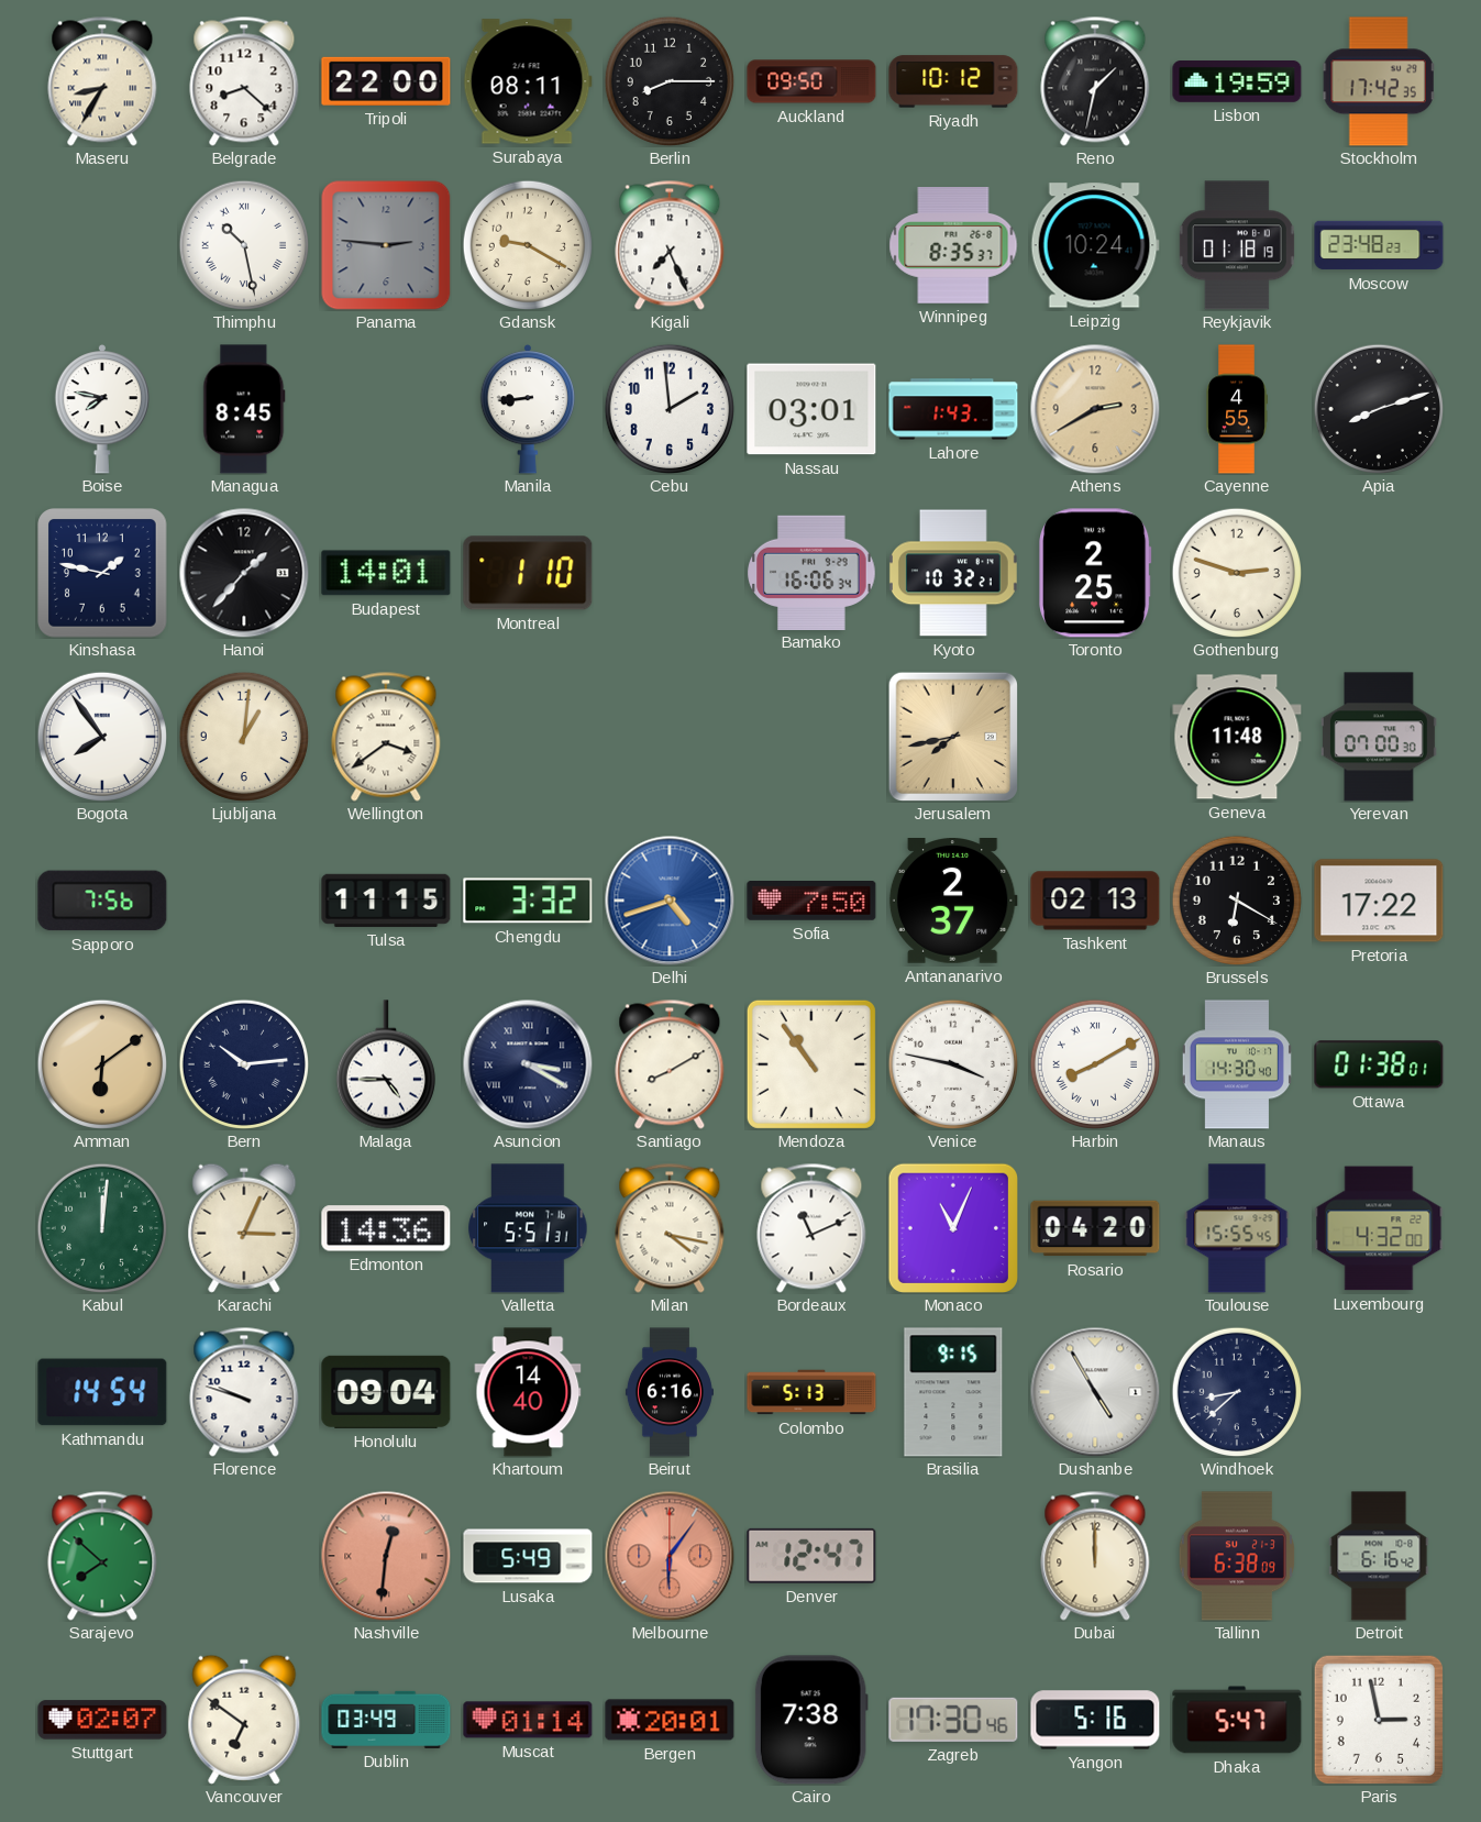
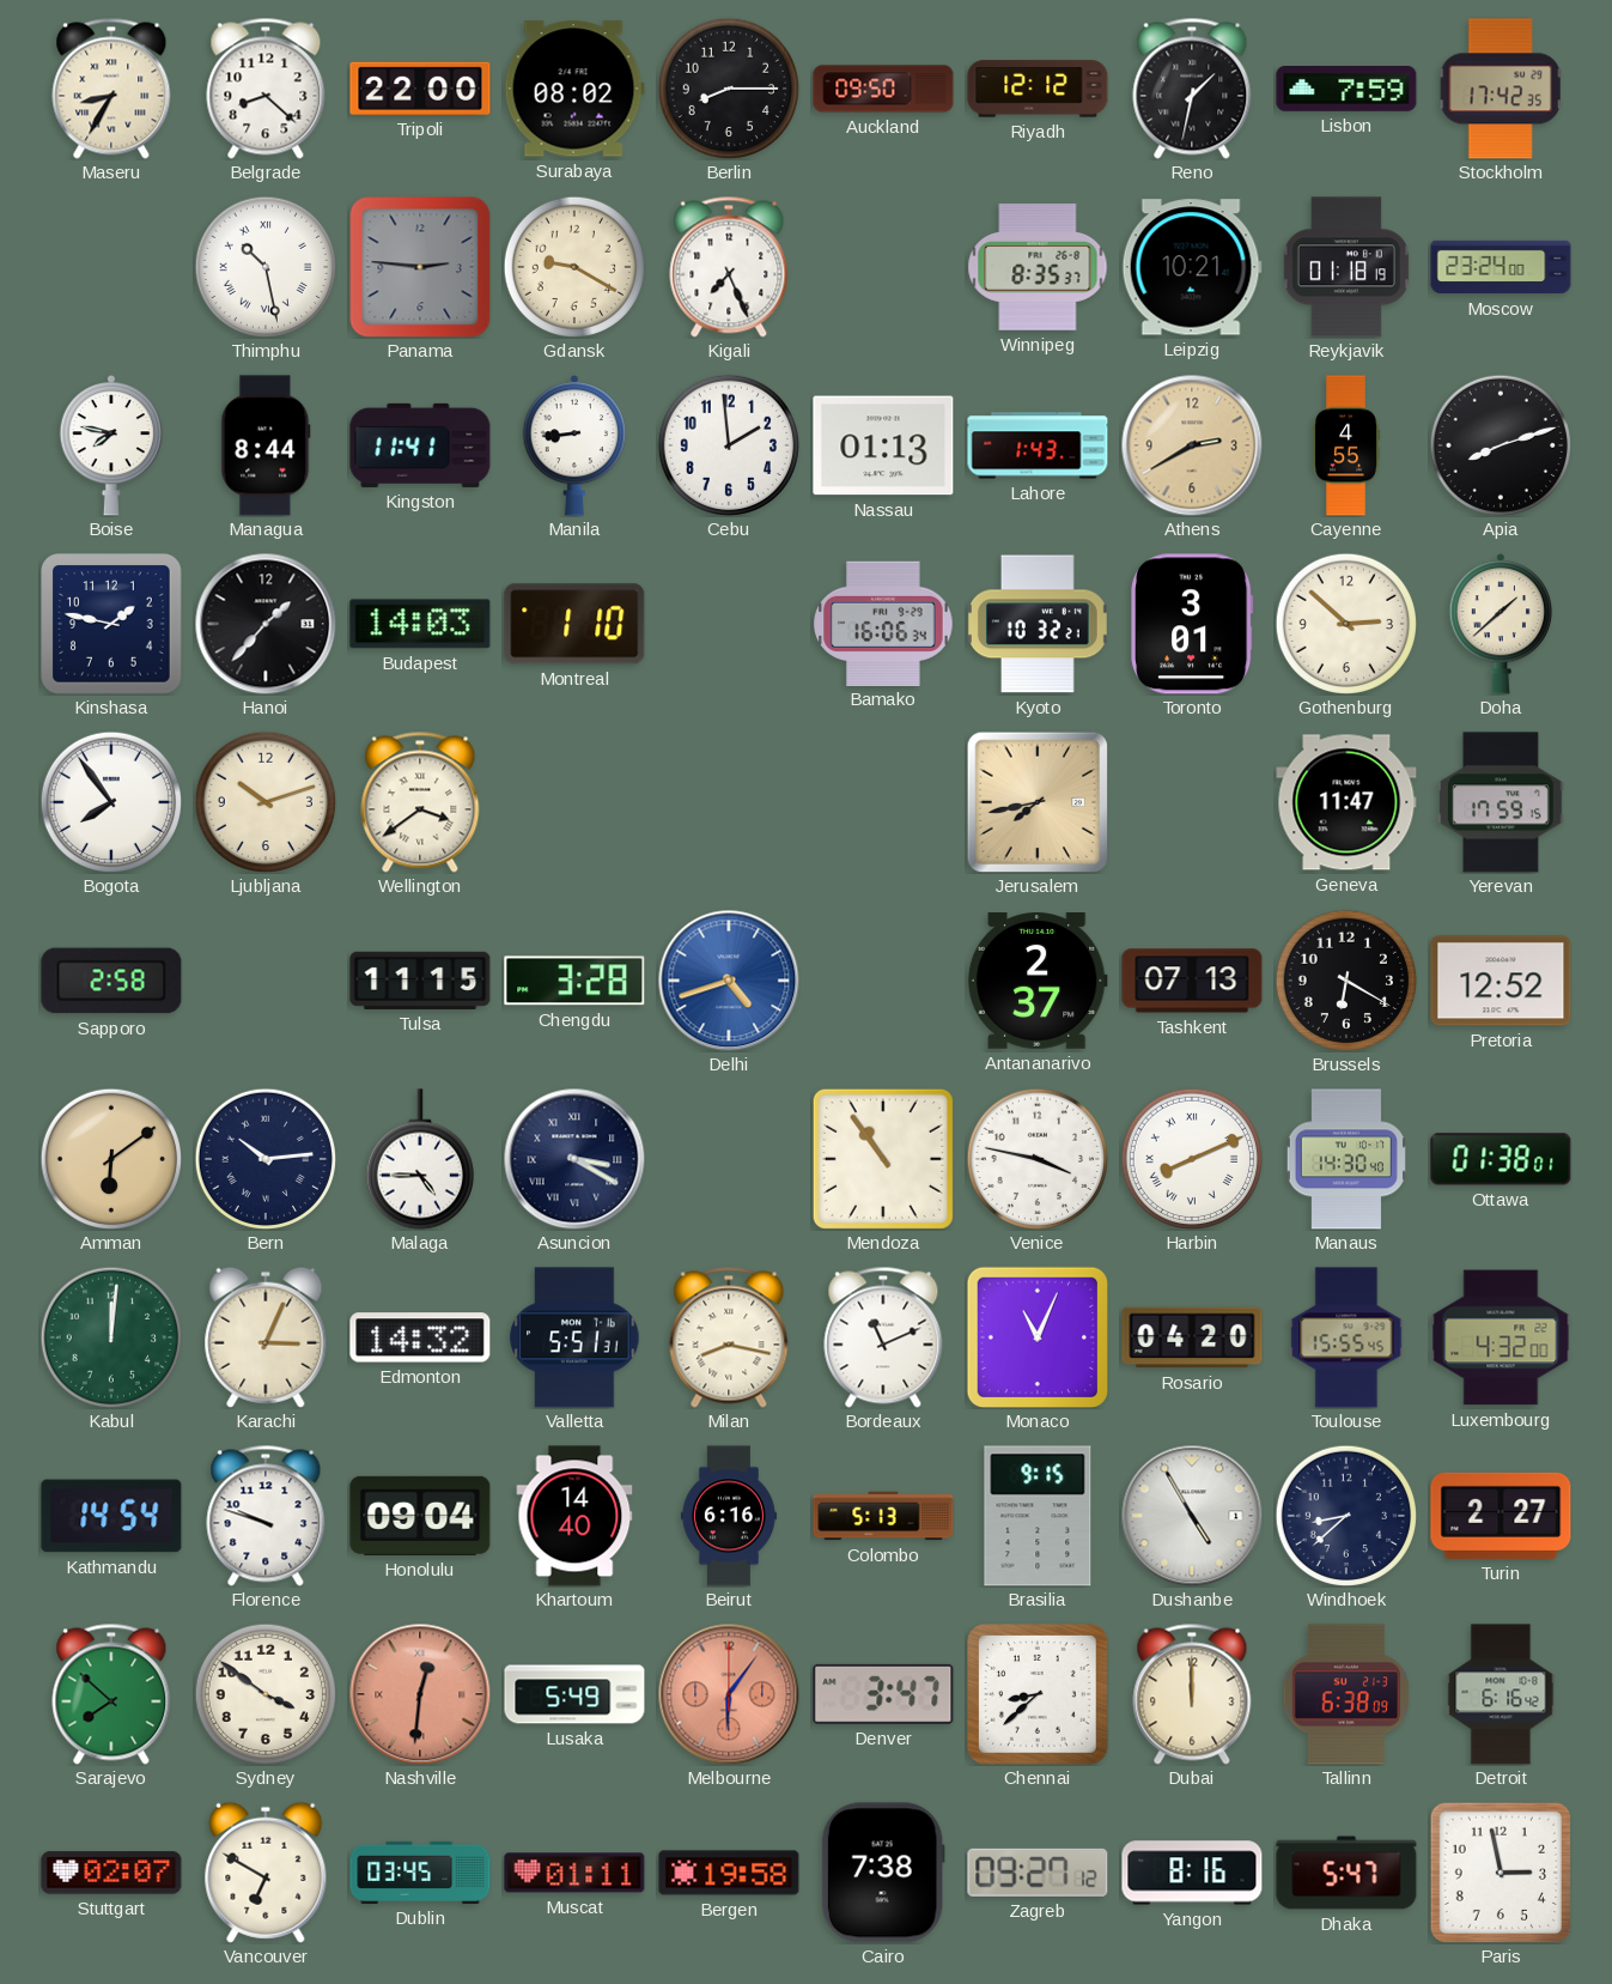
Surabaya: 08:11 -> 08:02
Riyadh: 10:12 -> 12:12
Lisbon: 19:59 -> 7:59
Leipzig: 10:24 -> 10:21
Moscow: 23:48 -> 23:24
Managua: 8:45 -> 8:44
Kingston: none -> 11:41
Nassau: 03:01 -> 01:13
Budapest: 14:01 -> 14:03
Toronto: 2:25 -> 3:01
Gothenburg: 2:48 -> 2:52
Doha: none -> 1:38
Ljubljana: 1:01 -> 10:12
Geneva: 11:48 -> 11:47
Yerevan: 07:00 -> 17:59
Sapporo: 7:56 -> 2:58
Chengdu: 3:32 -> 3:28
Sofia: 7:50 -> none
Tashkent: 02:13 -> 07:13
Pretoria: 17:22 -> 12:52
Santiago: 8:10 -> none
Harbin: 8:10 -> 8:11
Edmonton: 14:36 -> 14:32
Milan: 4:17 -> 8:17
Turin: none -> 2:27
Sydney: none -> 3:51
Denver: 12:47 -> 3:47
Chennai: none -> 8:38
Vancouver: 6:51 -> 6:50
Dublin: 03:49 -> 03:45
Muscat: 01:14 -> 01:11
Bergen: 20:01 -> 19:58
Zagreb: 17:30 -> 09:27
Yangon: 5:16 -> 8:16
